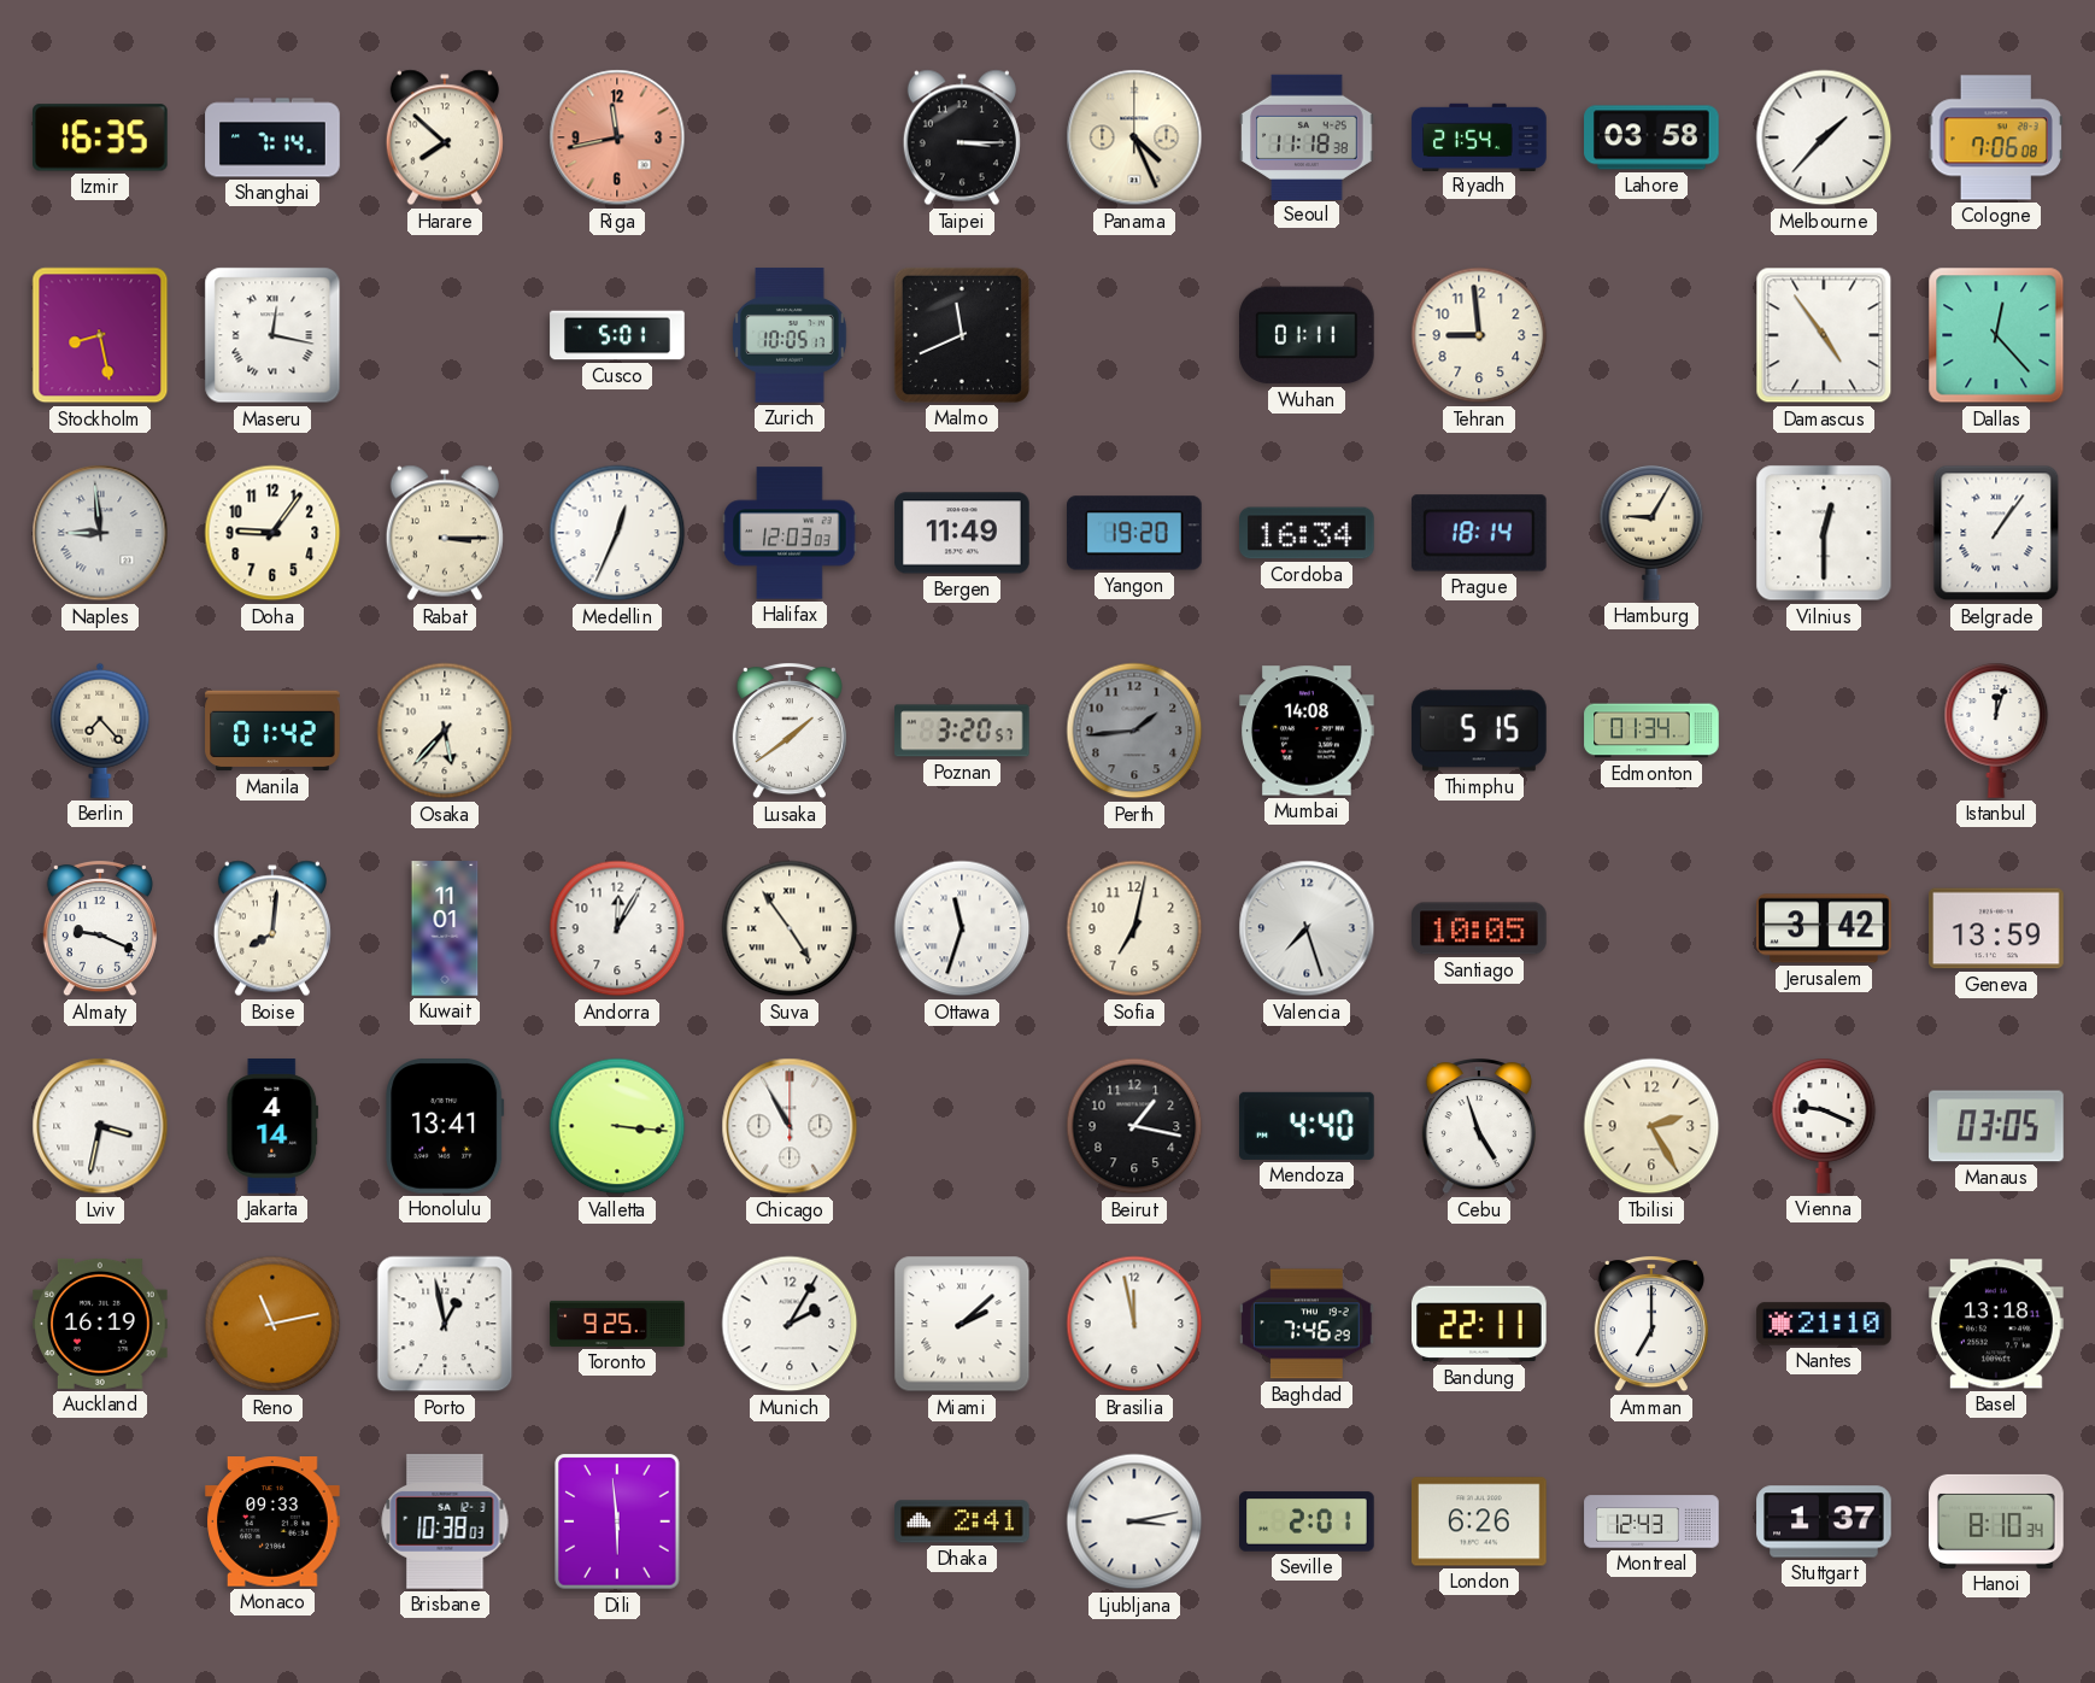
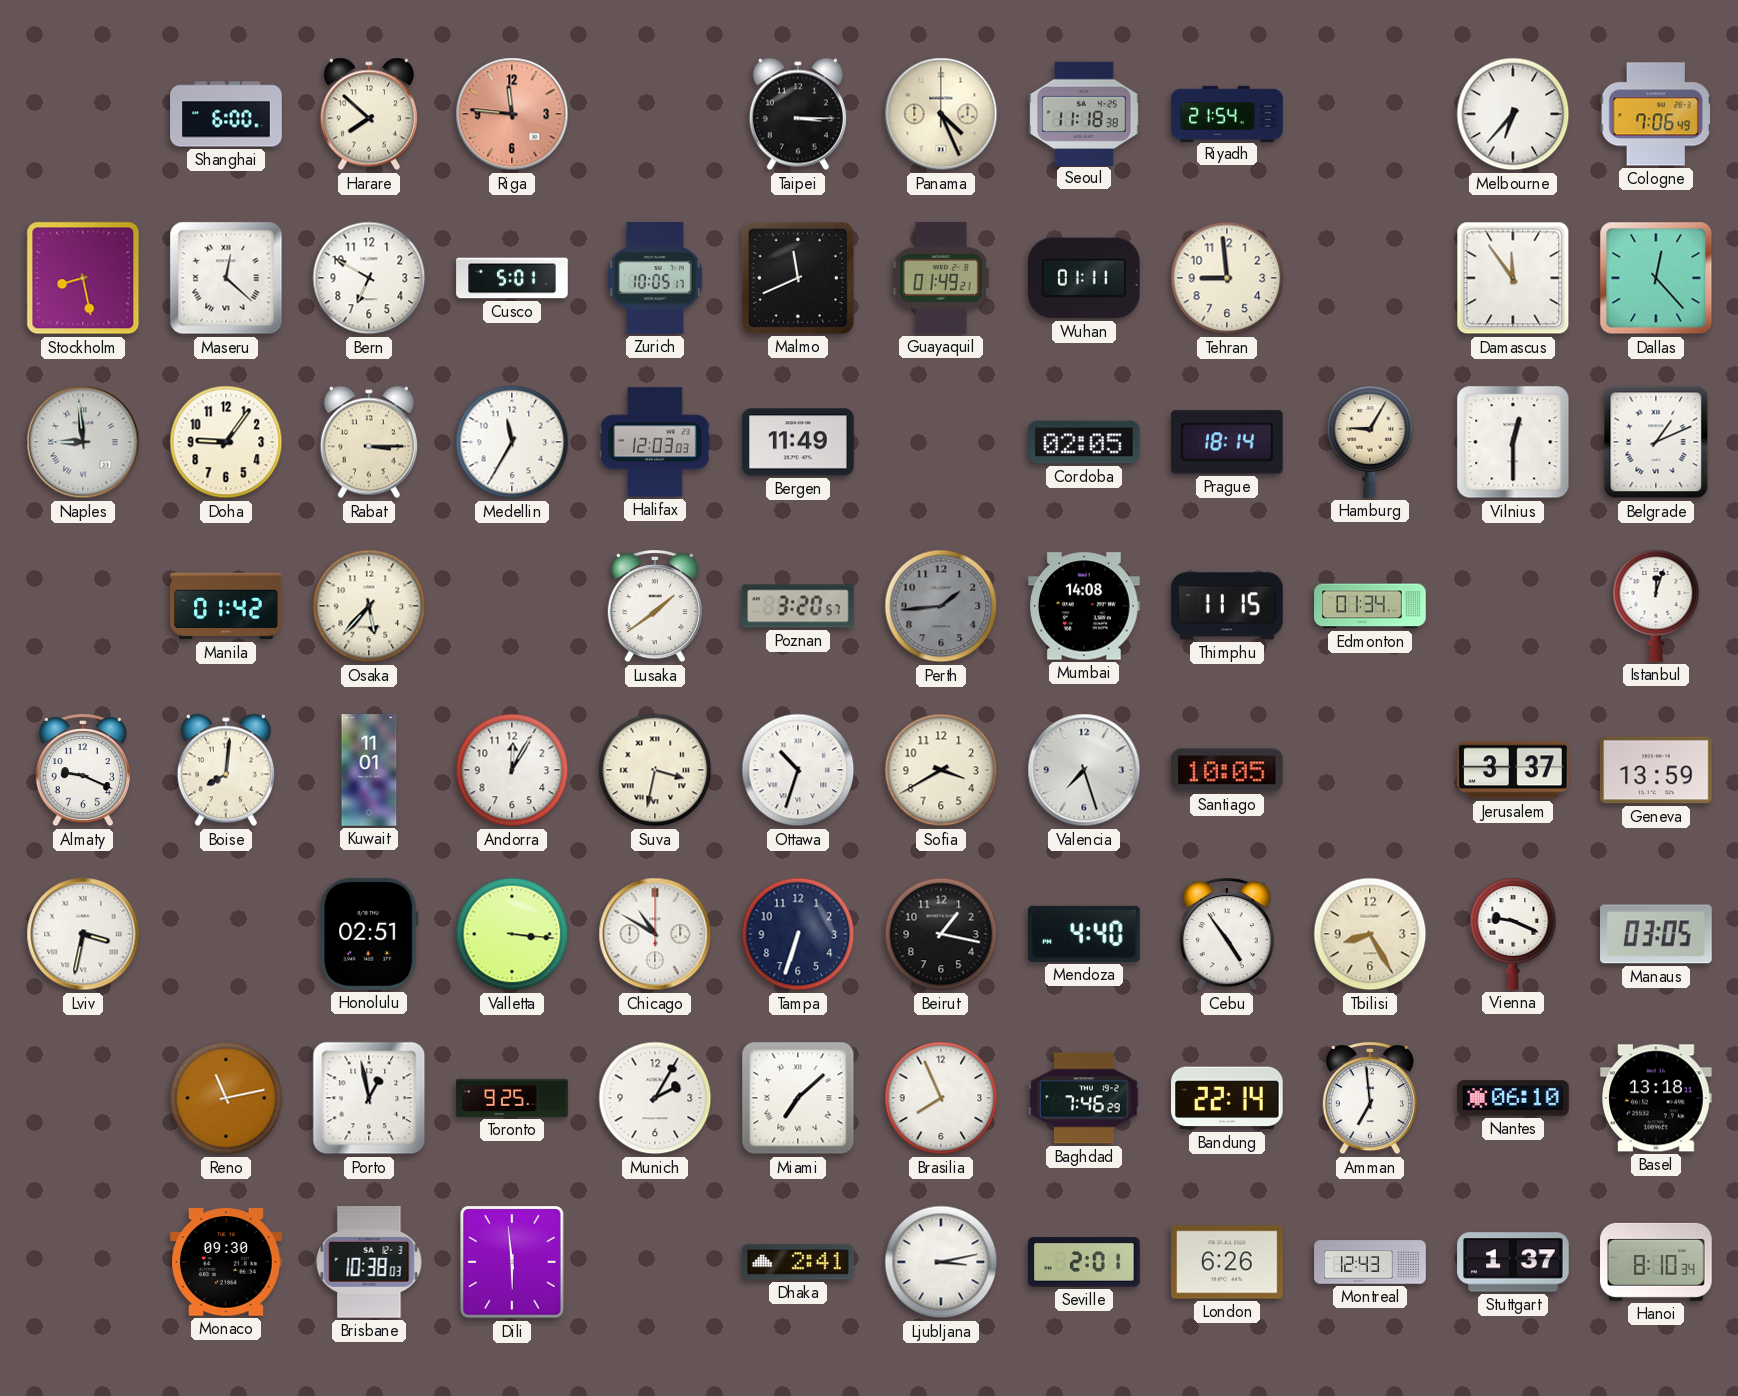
Izmir: 16:35 -> none
Shanghai: 7:14 -> 6:00
Riga: 11:43 -> 11:46
Lahore: 03:58 -> none
Melbourne: 1:37 -> 6:37
Cologne: 7:06:08 -> 7:06:49
Maseru: 12:17 -> 12:22
Bern: none -> 6:50
Guayaquil: none -> 01:49
Damascus: 4:54 -> 11:54
Medellin: 12:34 -> 11:35
Yangon: 19:20 -> none
Cordoba: 16:34 -> 02:05
Belgrade: 1:06 -> 1:11
Berlin: 7:23 -> none
Thimphu: 5:15 -> 11:15
Suva: 4:54 -> 3:32
Ottawa: 11:33 -> 10:33
Sofia: 7:02 -> 3:40
Jerusalem: 3:42 -> 3:37
Jakarta: 4:14 -> none
Honolulu: 13:41 -> 02:51
Chicago: 10:55 -> 10:50
Tampa: none -> 6:33
Cebu: 4:57 -> 4:54
Tbilisi: 2:25 -> 8:25
Auckland: 16:19 -> none
Miami: 2:08 -> 7:08
Brasilia: 11:58 -> 7:56
Bandung: 22:11 -> 22:14
Amman: 7:00 -> 6:59
Nantes: 21:10 -> 06:10
Monaco: 09:33 -> 09:30
